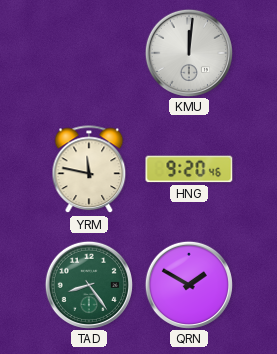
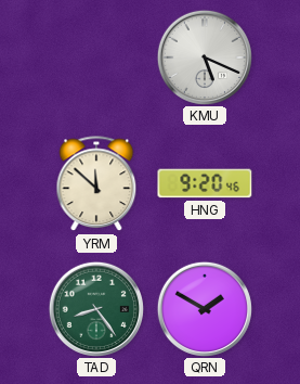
KMU: 12:01 -> 5:19
YRM: 11:47 -> 11:52
